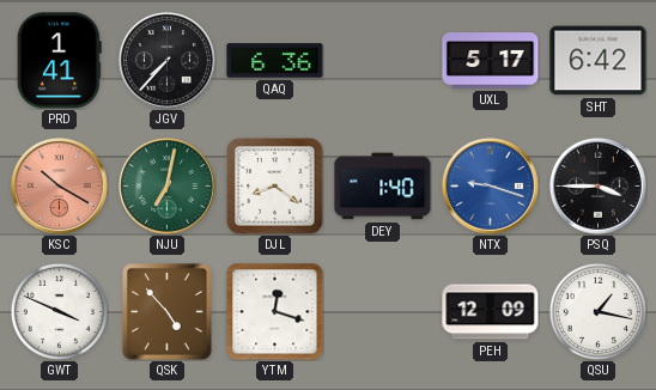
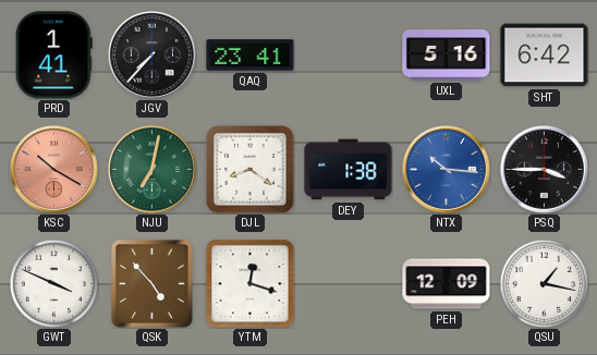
QAQ: 6:36 -> 23:41
UXL: 5:17 -> 5:16
DEY: 1:40 -> 1:38
NTX: 9:18 -> 10:16
